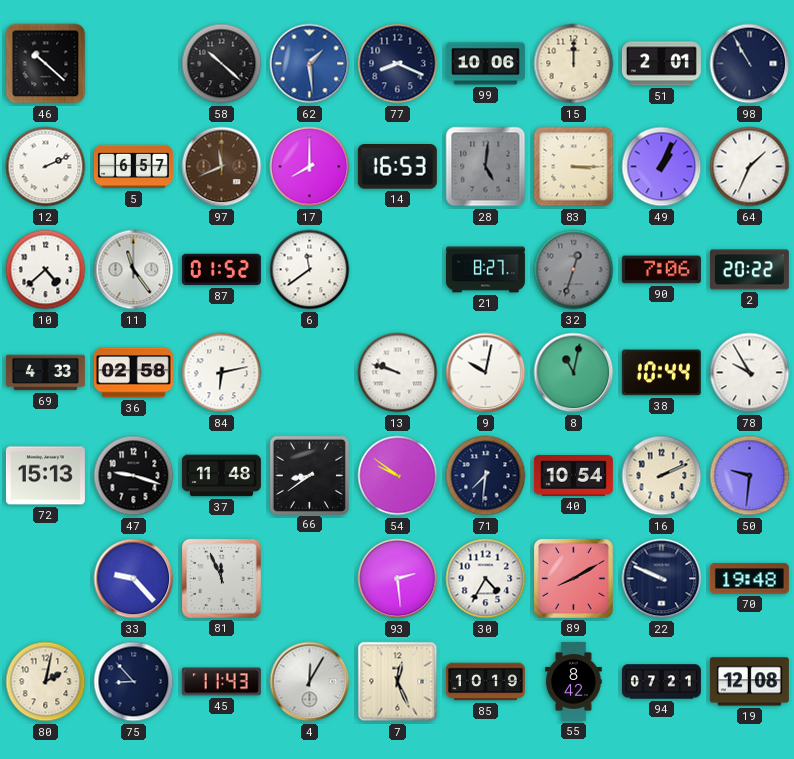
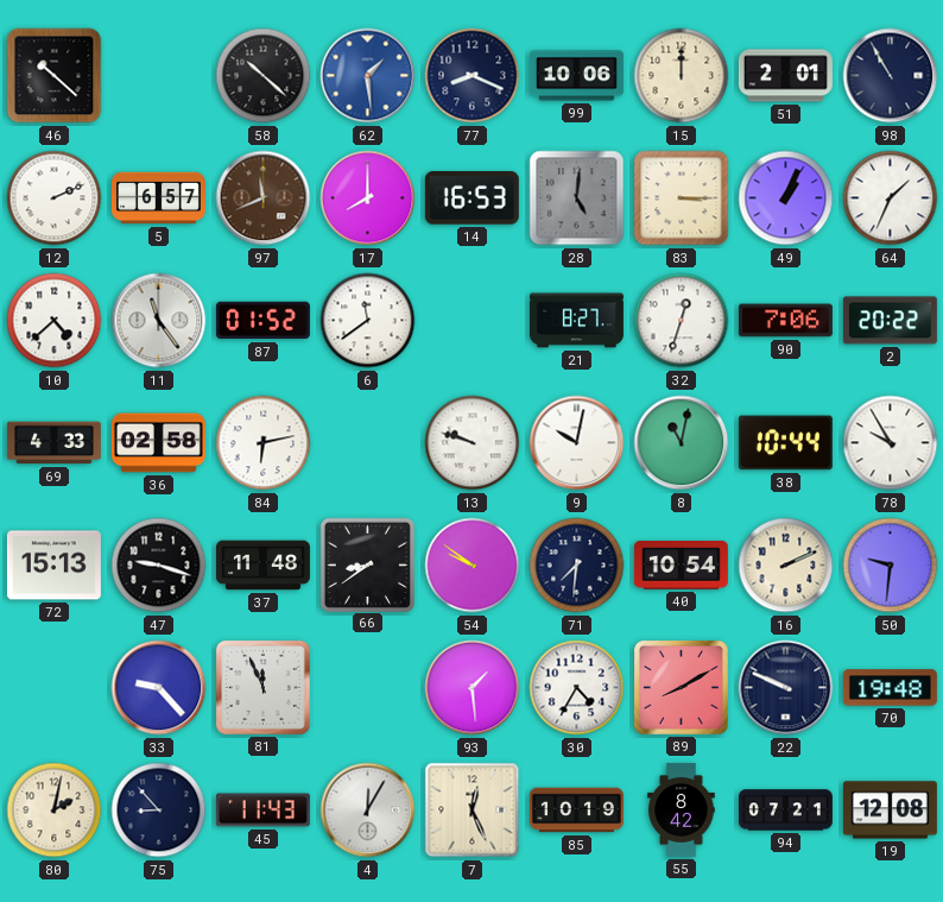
32 dial: grey -> white
93: 2:29 -> 1:29
